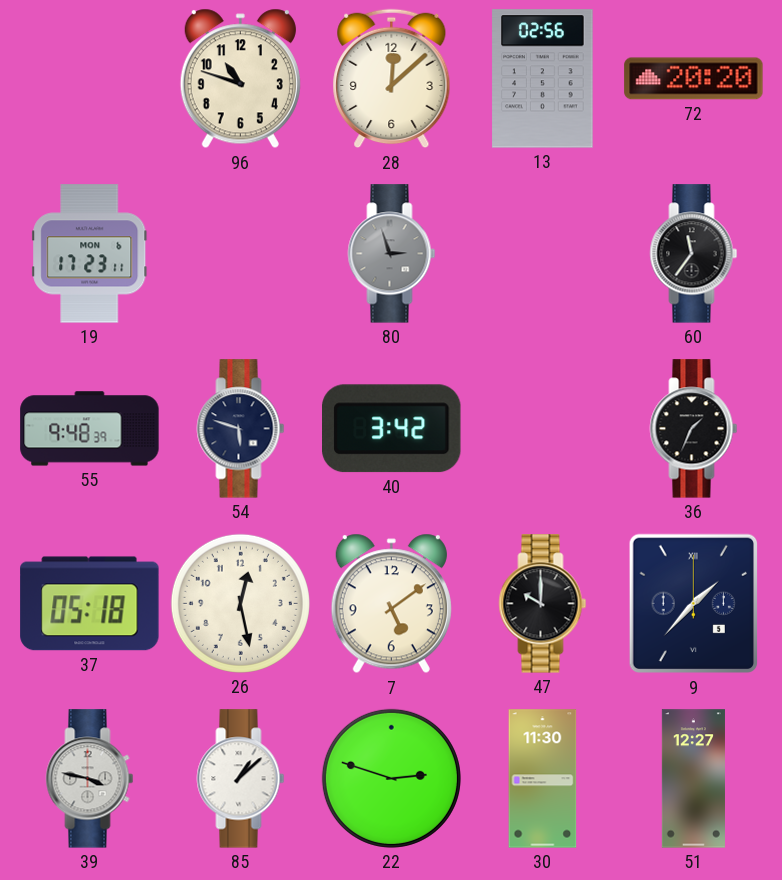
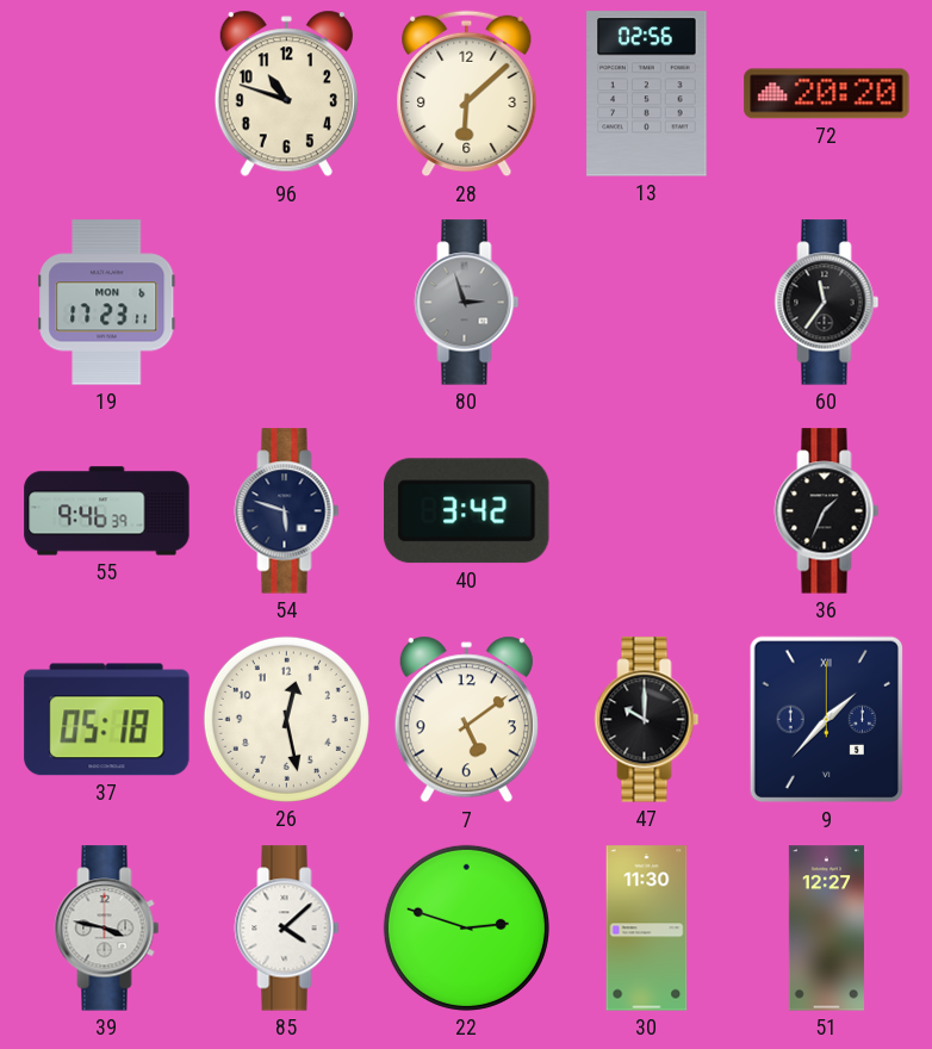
28: 12:08 -> 6:08
55: 9:48 -> 9:46
85: 1:08 -> 4:08
